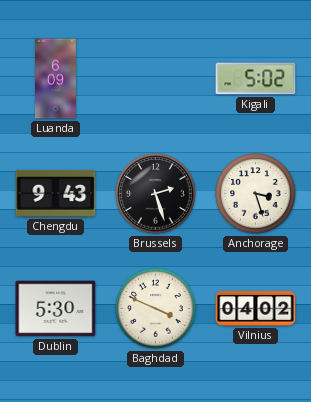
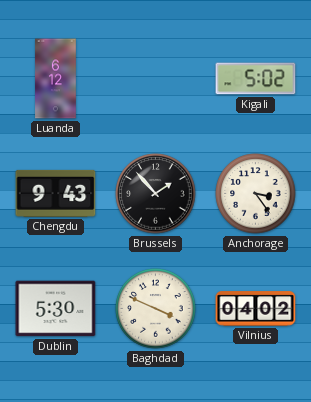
Luanda: 6:09 -> 6:12
Brussels: 2:27 -> 1:53
Anchorage: 3:27 -> 3:24
